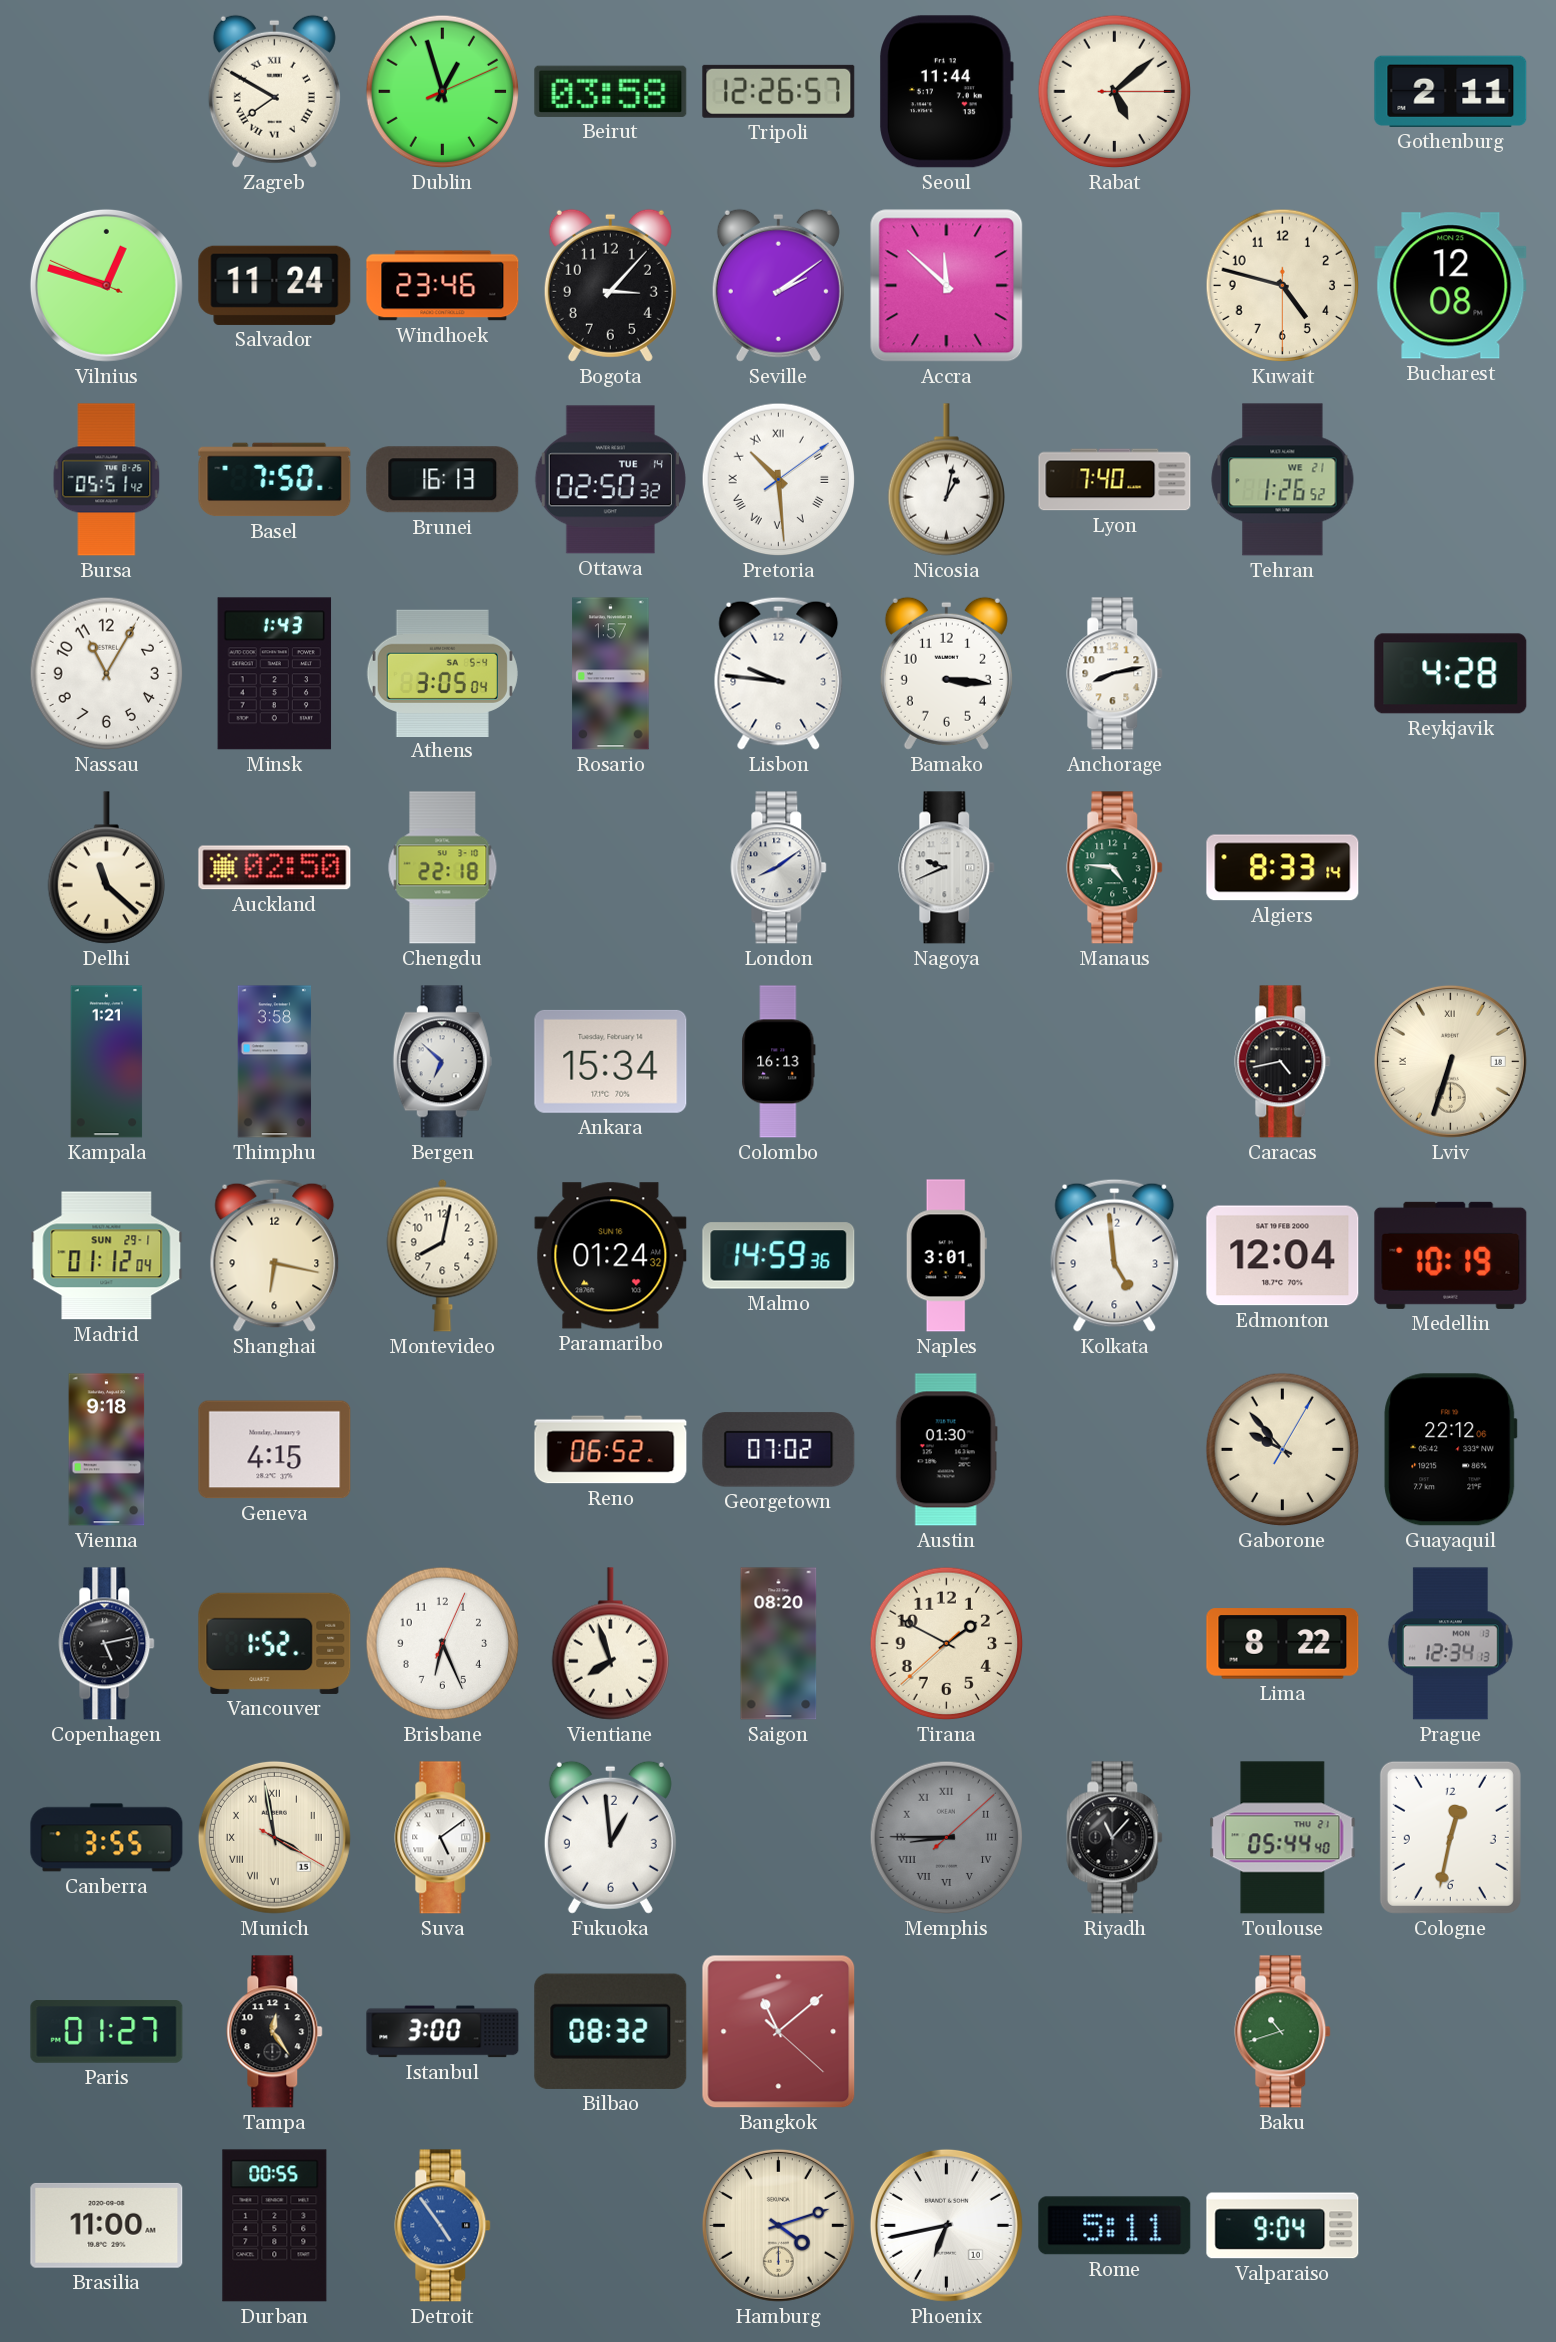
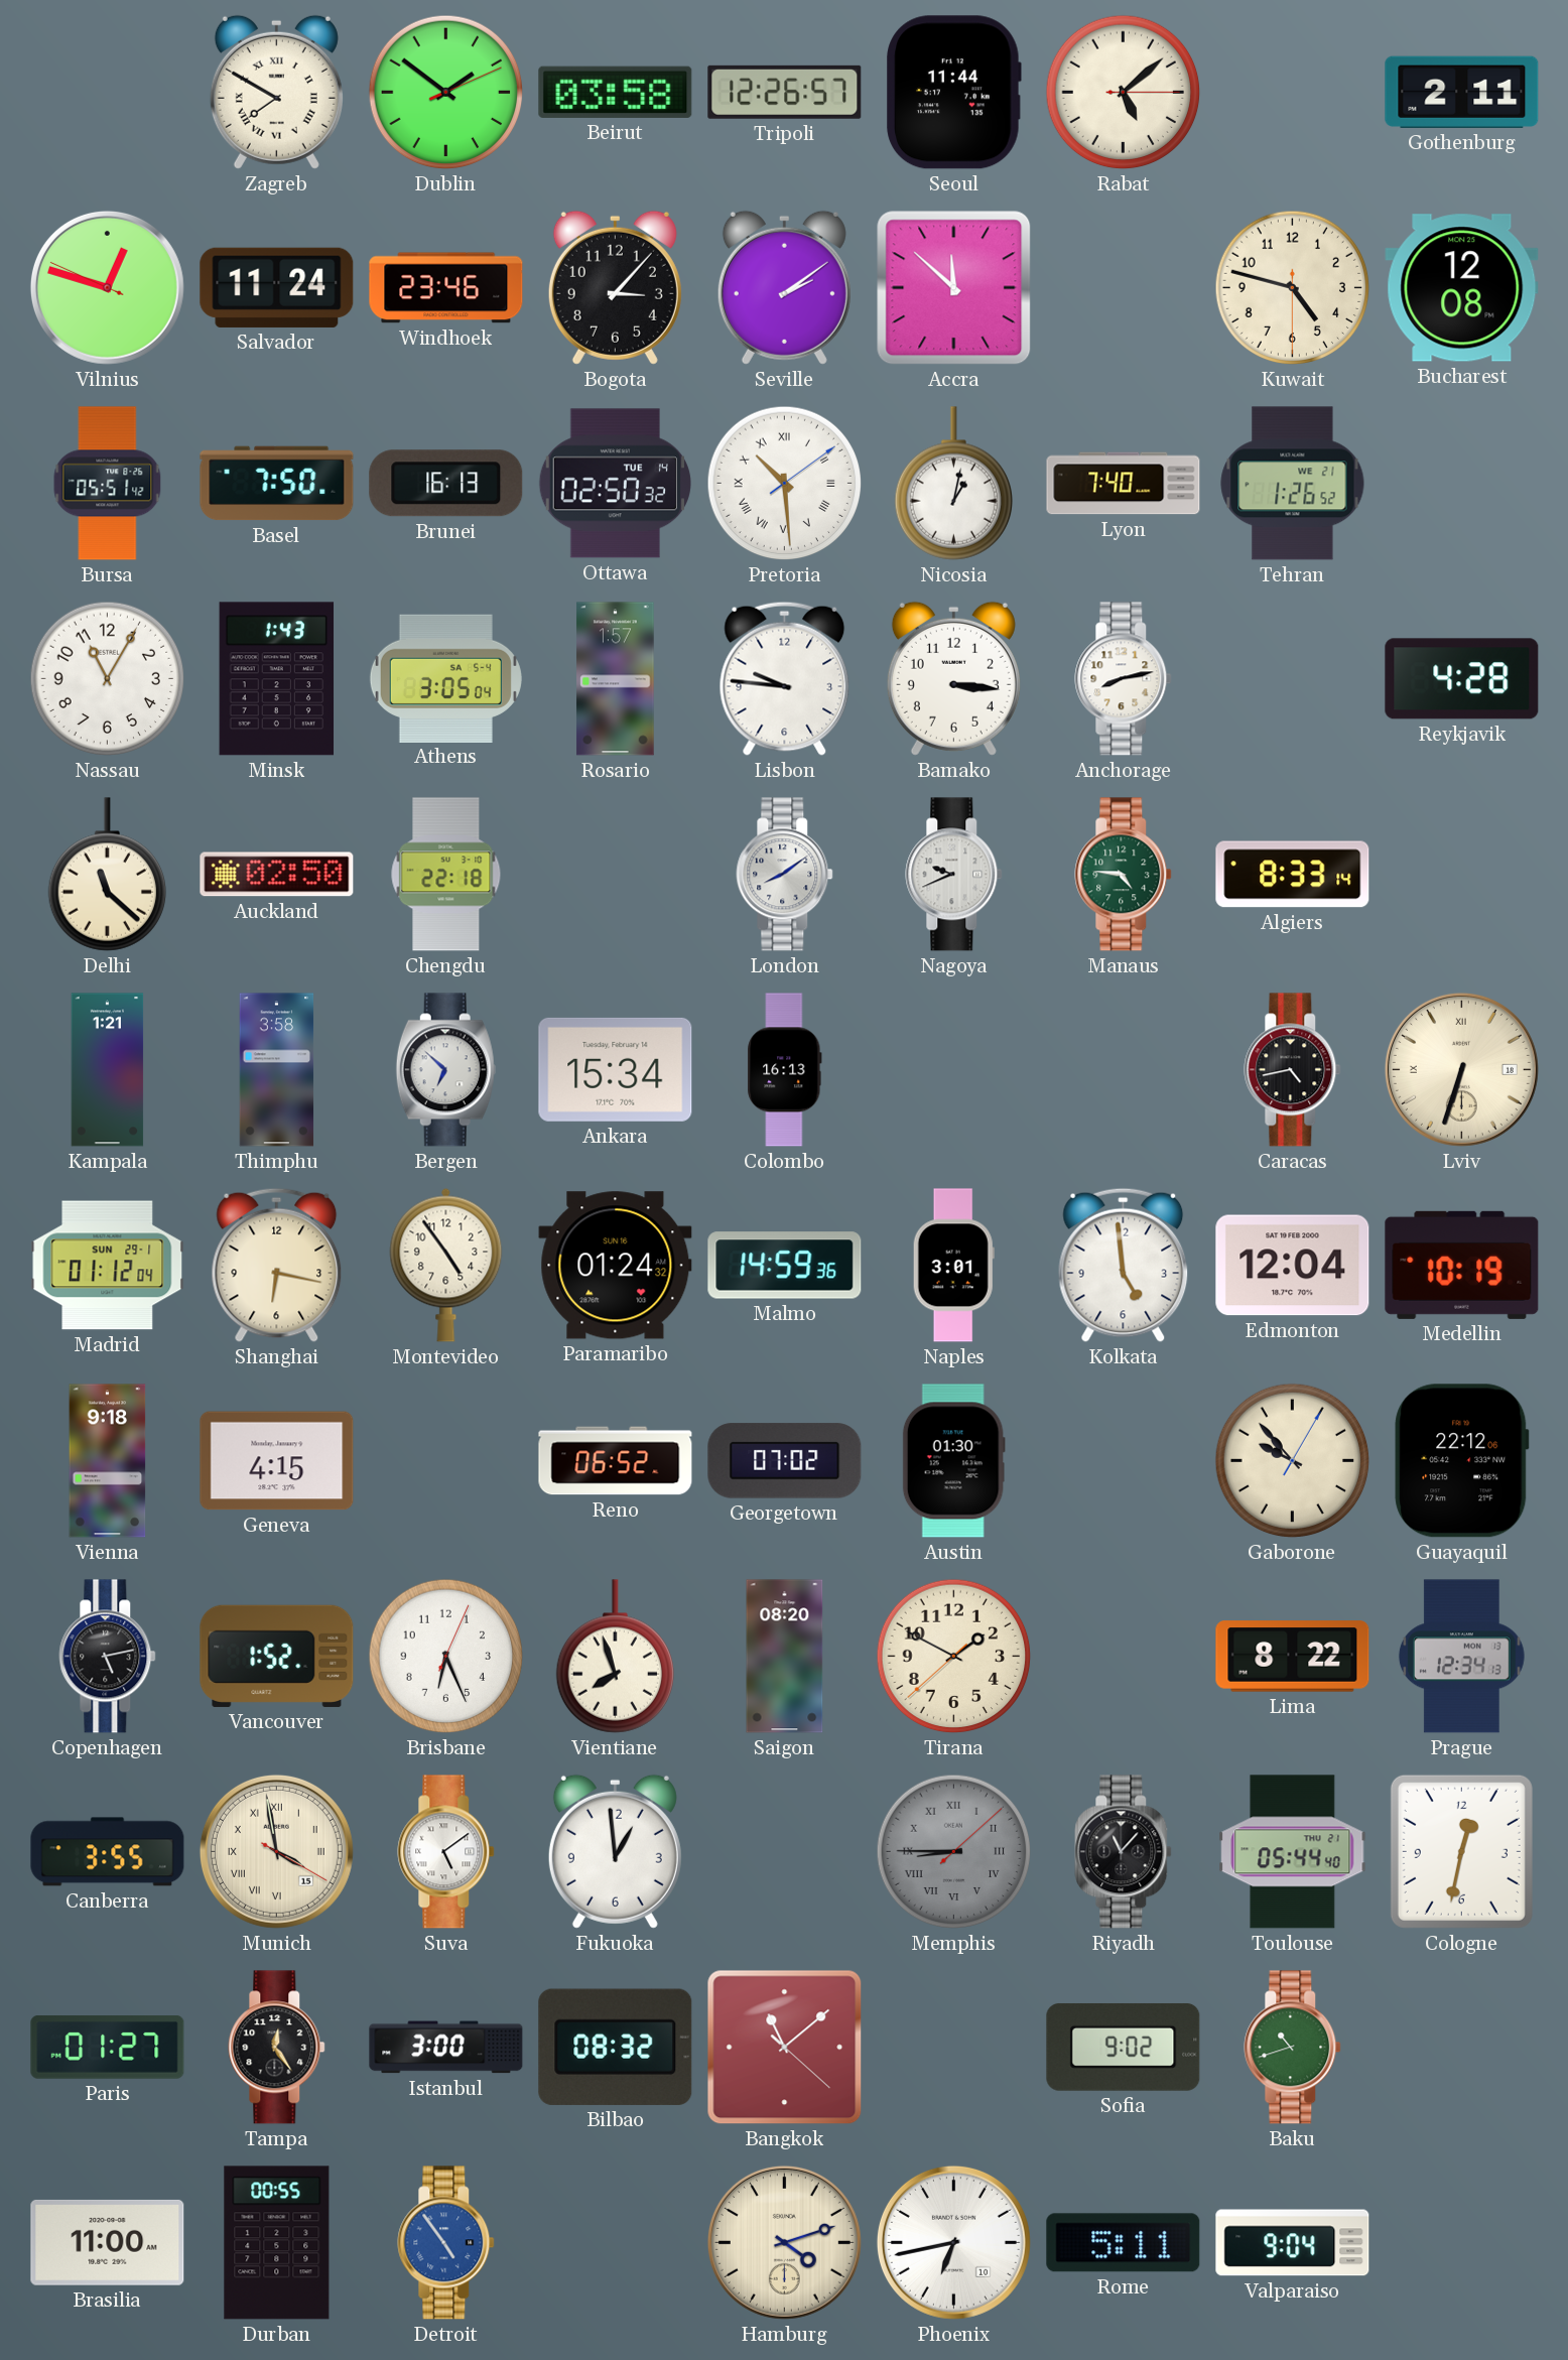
Dublin: 12:57 -> 1:51
Montevideo: 8:02 -> 4:54
Sofia: none -> 9:02
